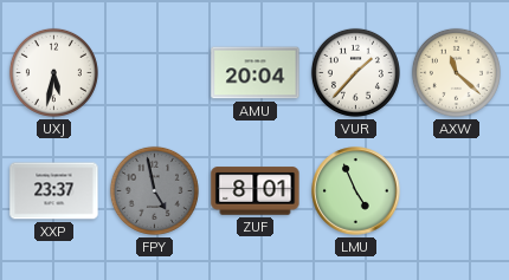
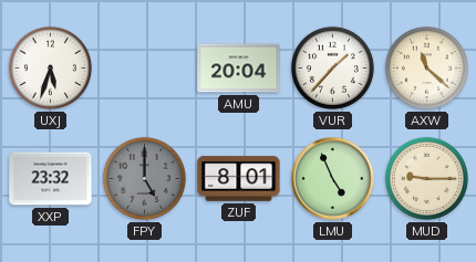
UXJ: 5:32 -> 5:33
XXP: 23:37 -> 23:32
FPY: 4:58 -> 5:00
MUD: none -> 9:15
